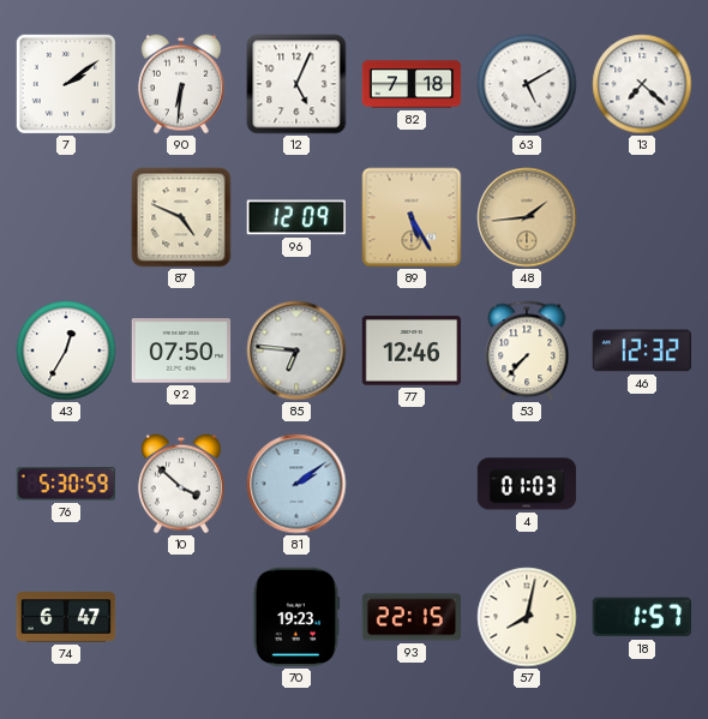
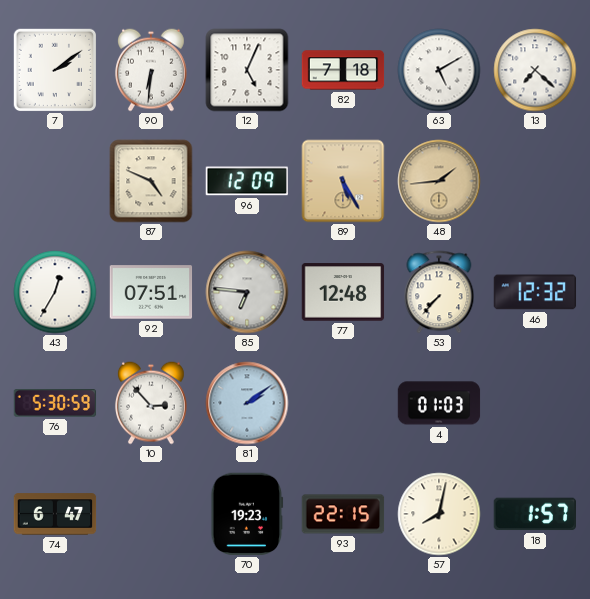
92: 07:50 -> 07:51
77: 12:46 -> 12:48
10: 3:52 -> 2:53
